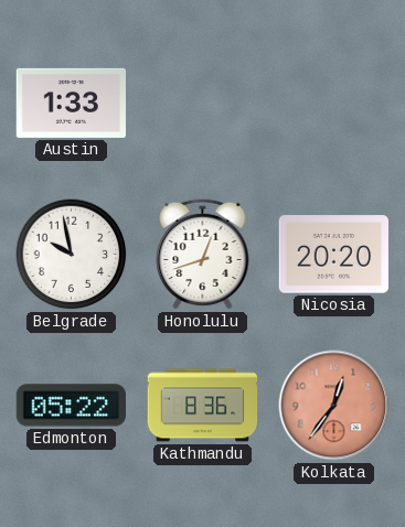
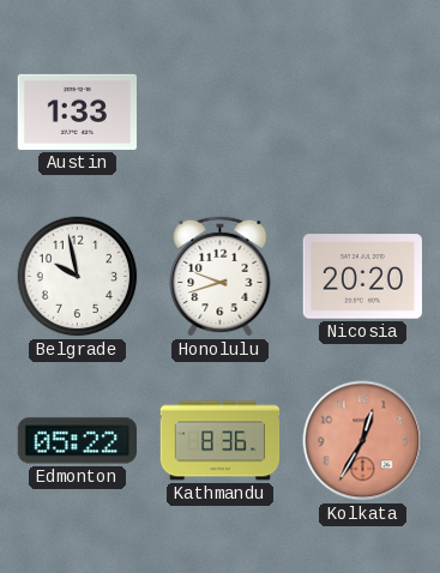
Honolulu: 12:42 -> 9:42
Kolkata: 12:36 -> 12:35
